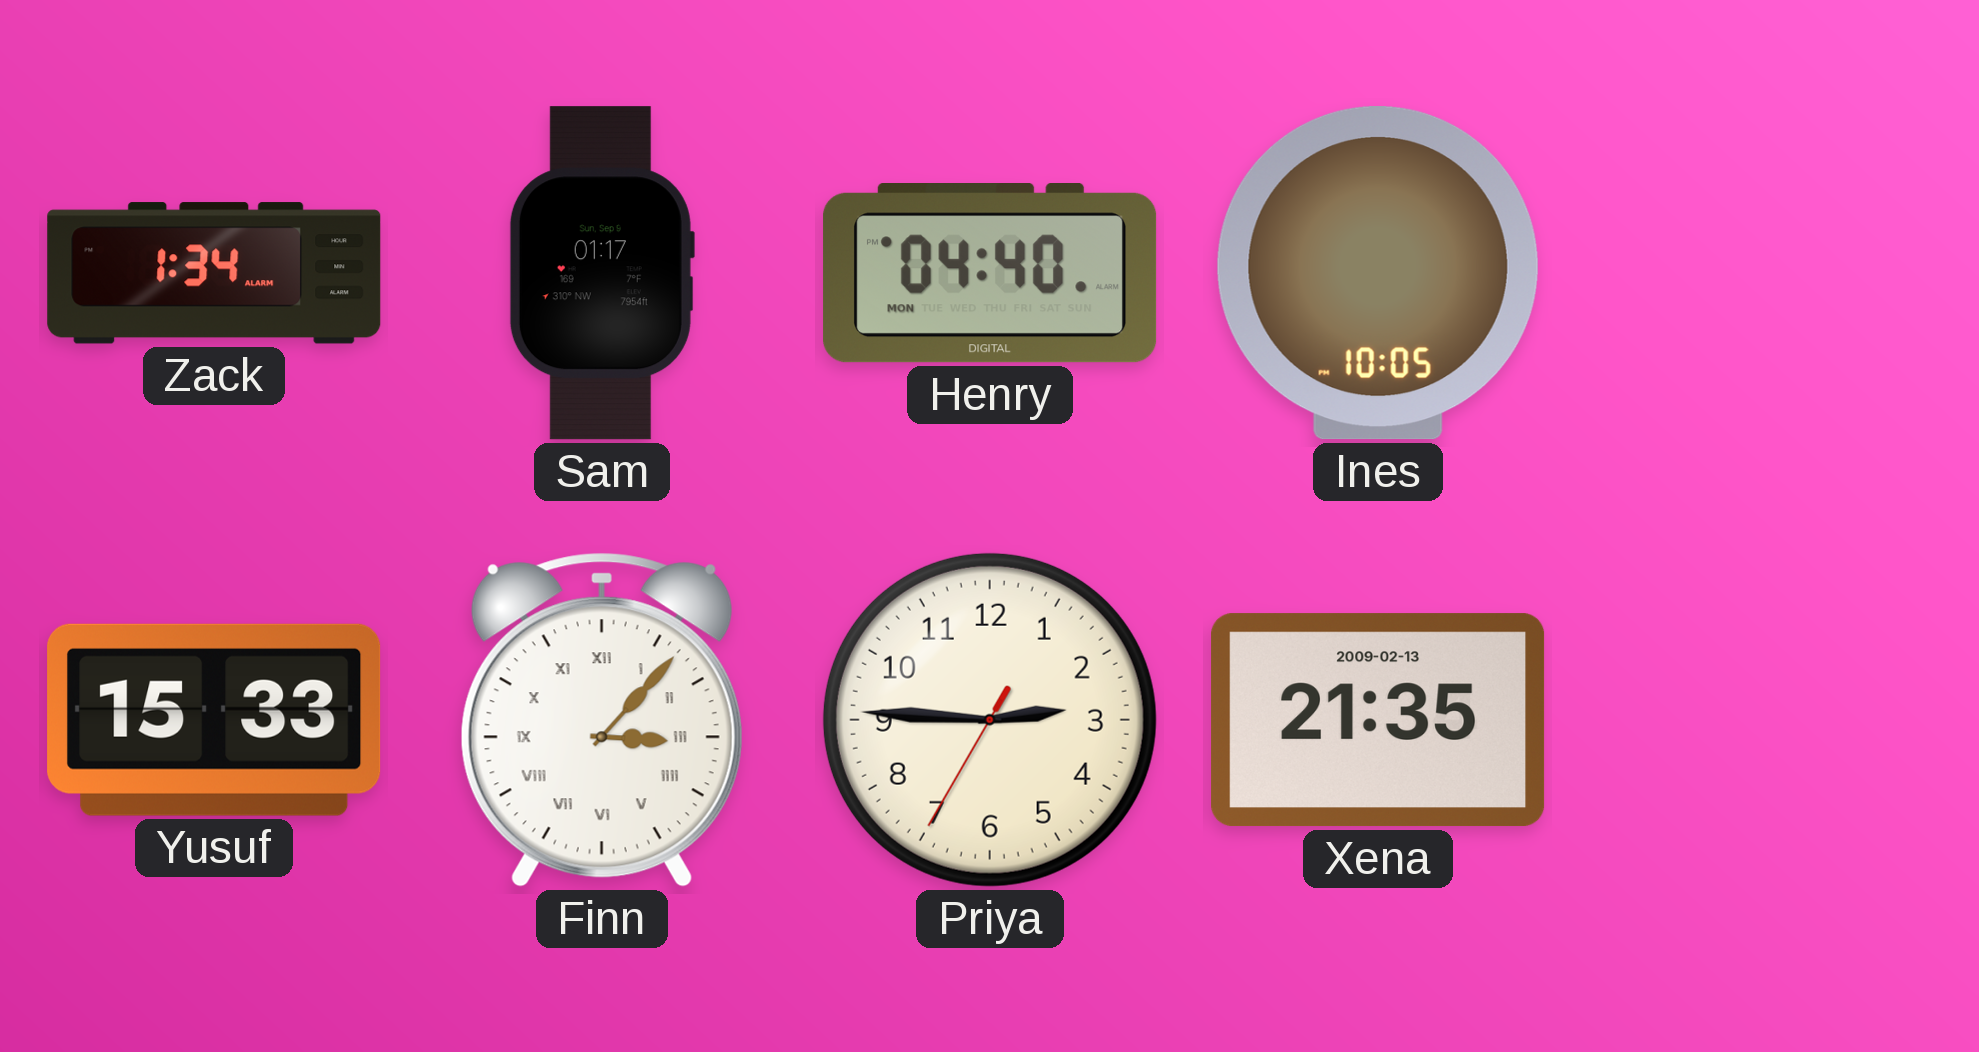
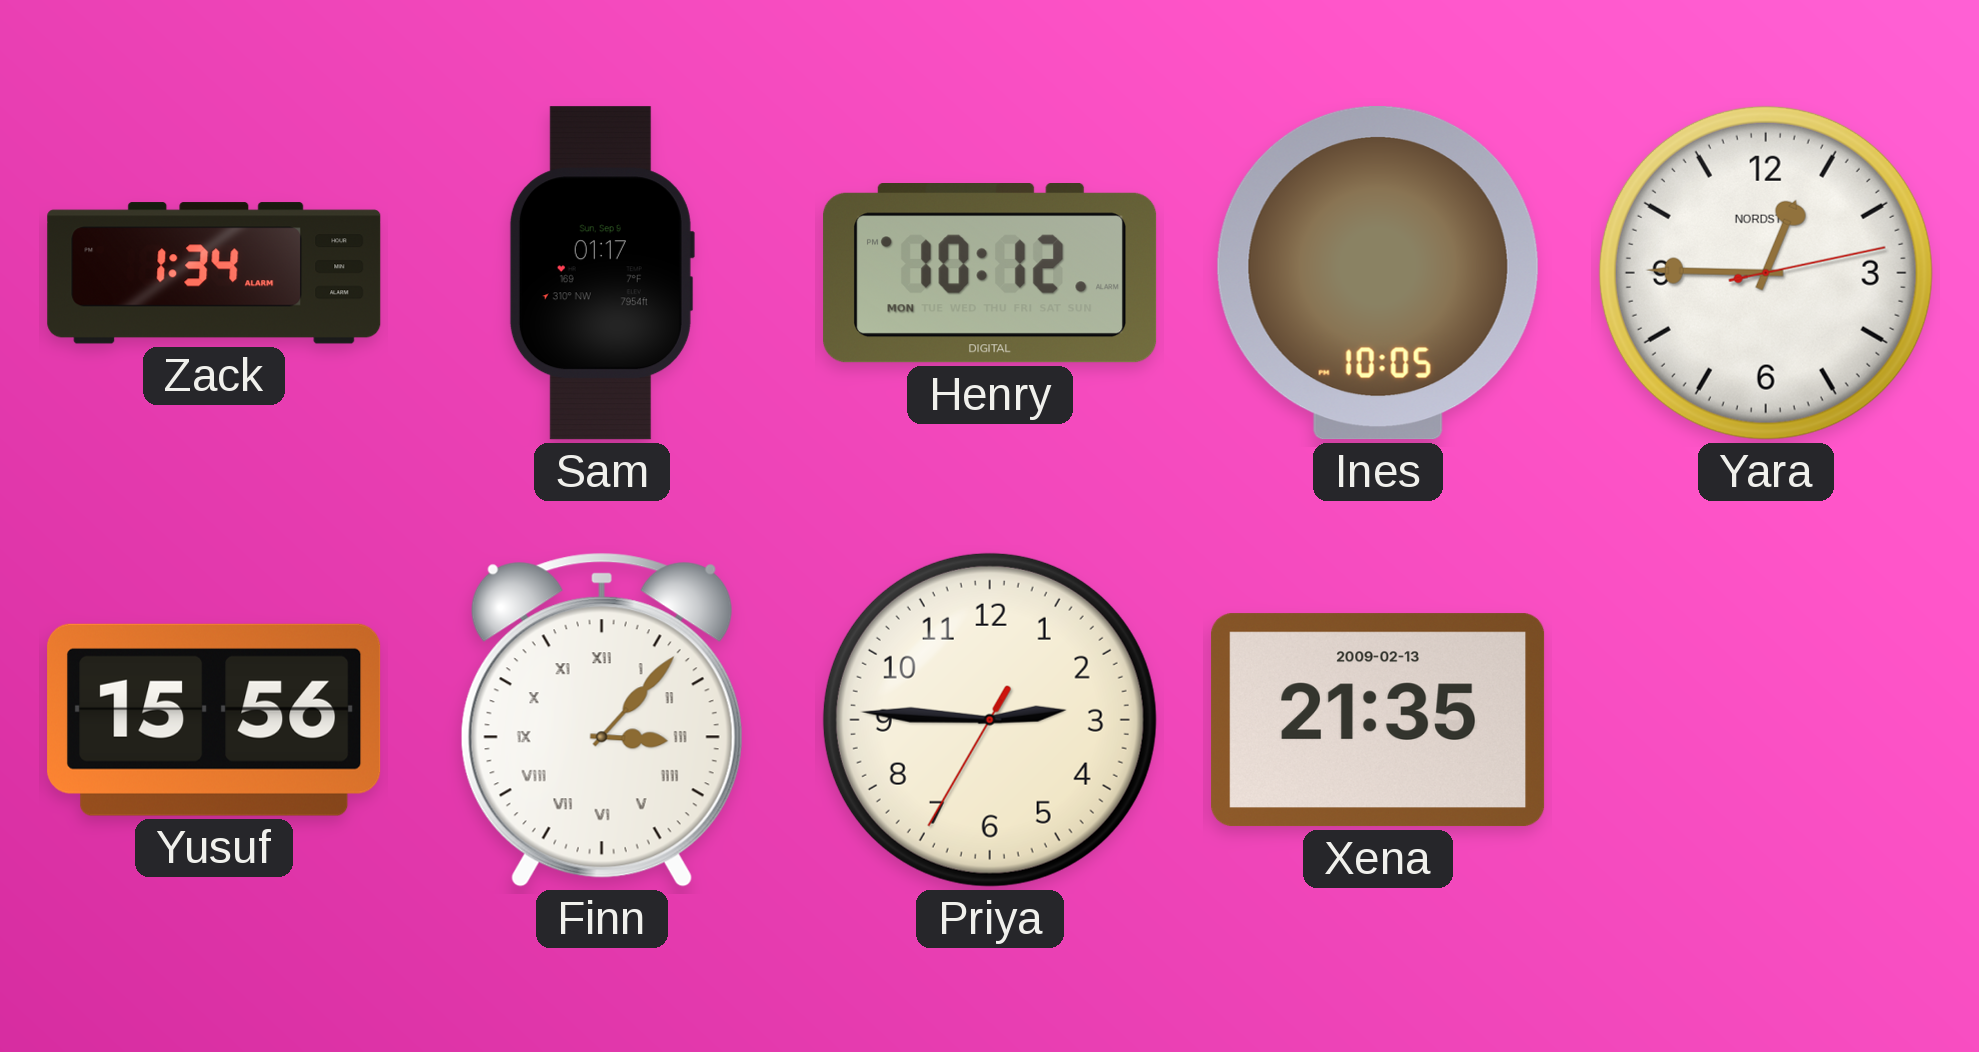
Henry: 04:40 -> 10:12
Yara: none -> 12:45
Yusuf: 15:33 -> 15:56
